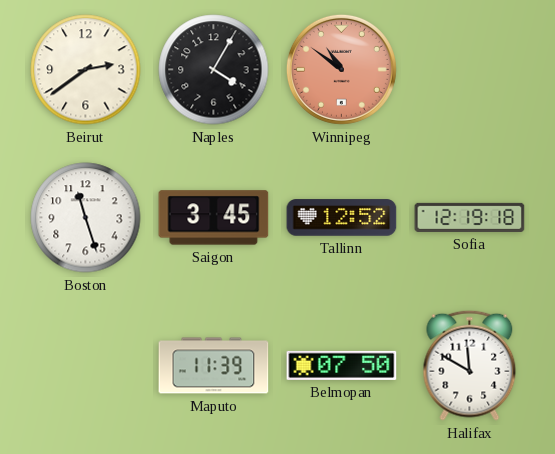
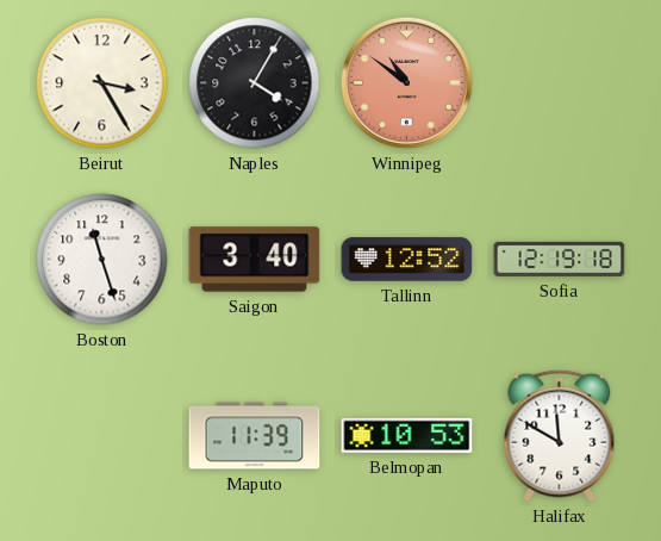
Beirut: 2:39 -> 3:25
Saigon: 3:45 -> 3:40
Belmopan: 07:50 -> 10:53
